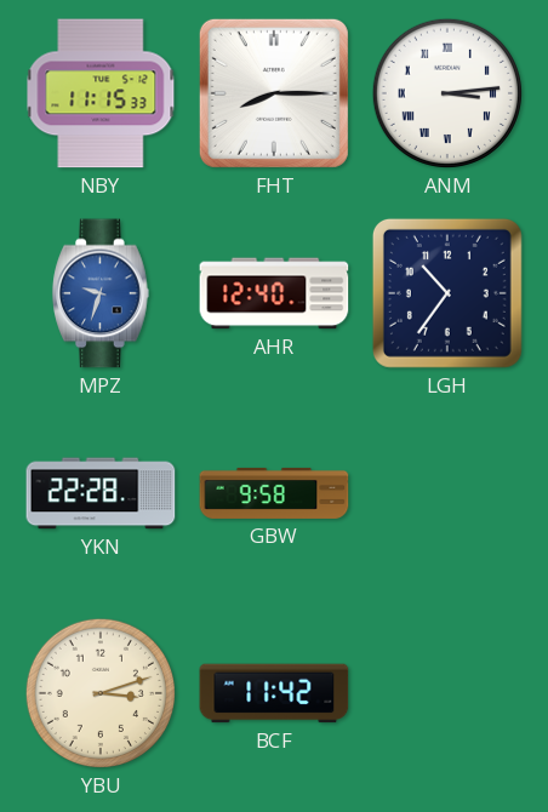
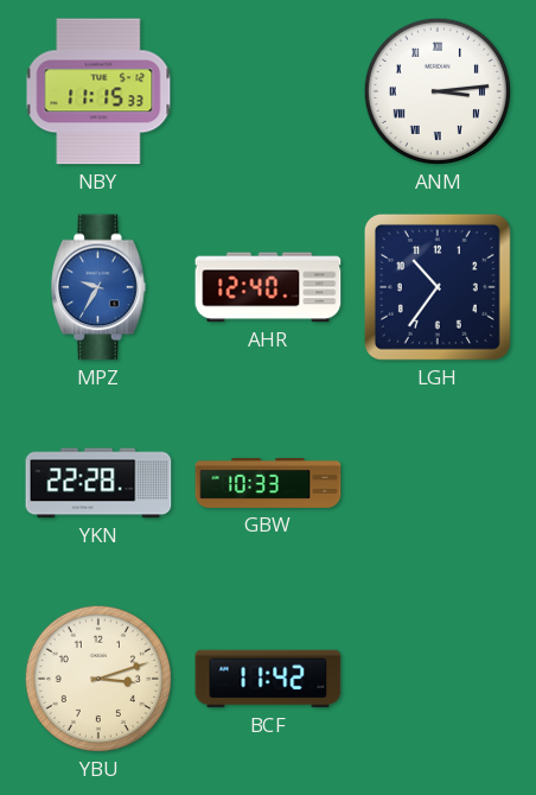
FHT: 8:15 -> none
MPZ: 9:33 -> 9:35
GBW: 9:58 -> 10:33
